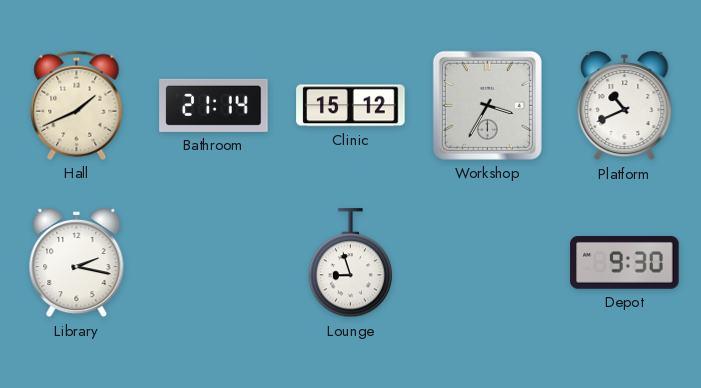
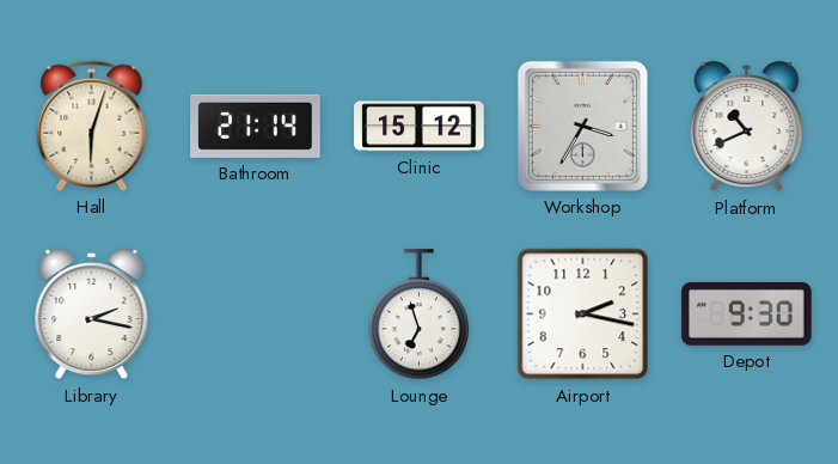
Hall: 1:41 -> 6:03
Lounge: 8:57 -> 6:57
Airport: none -> 2:17
